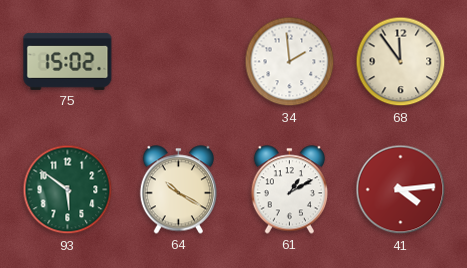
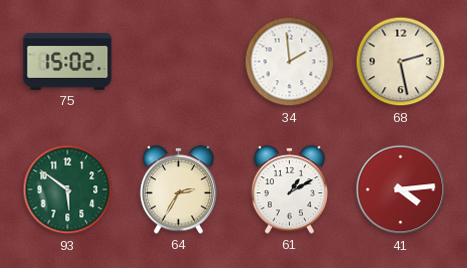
68: 11:54 -> 2:28
64: 10:20 -> 2:35
